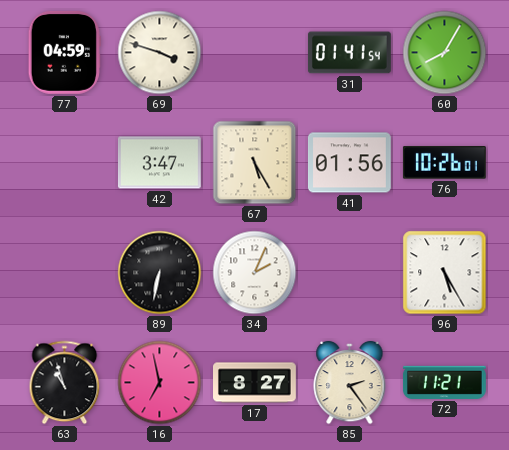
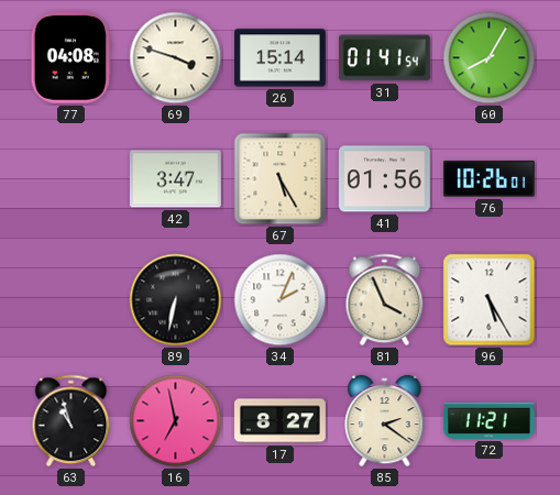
77: 04:59 -> 04:08
26: none -> 15:14
81: none -> 3:56
85: 2:24 -> 2:21
